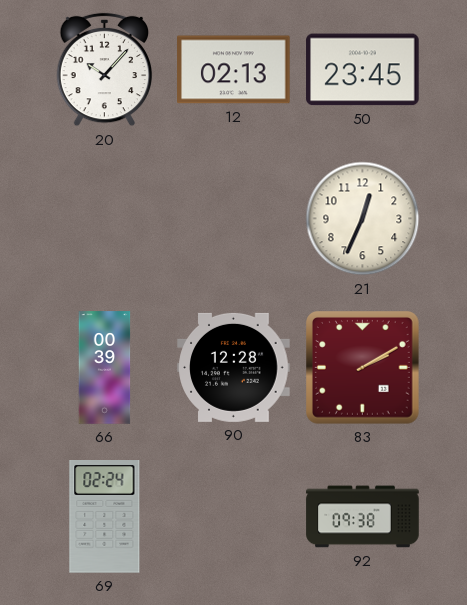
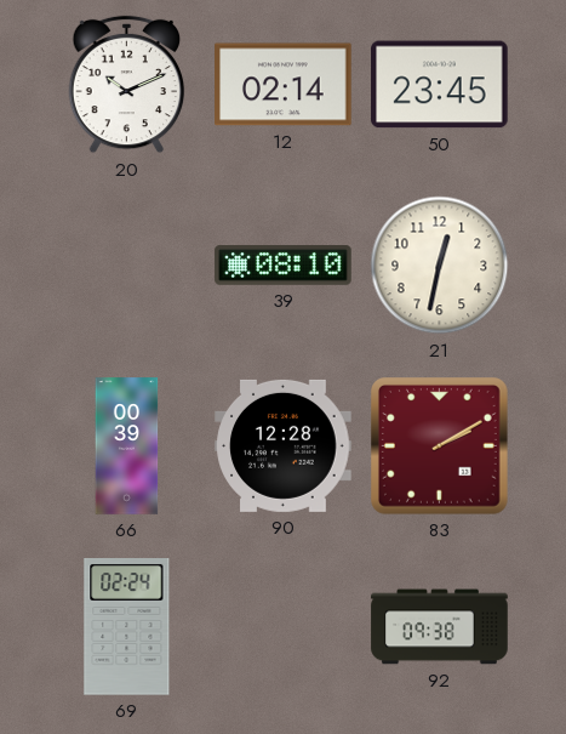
20: 10:07 -> 10:11
12: 02:13 -> 02:14
39: none -> 08:10
21: 12:34 -> 12:32
